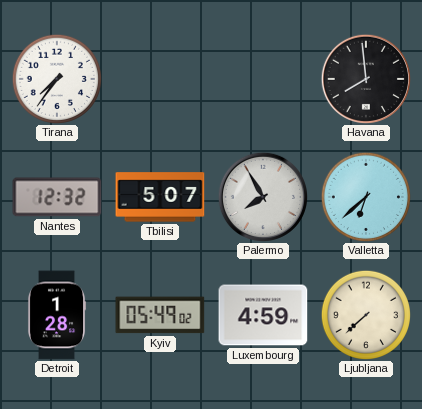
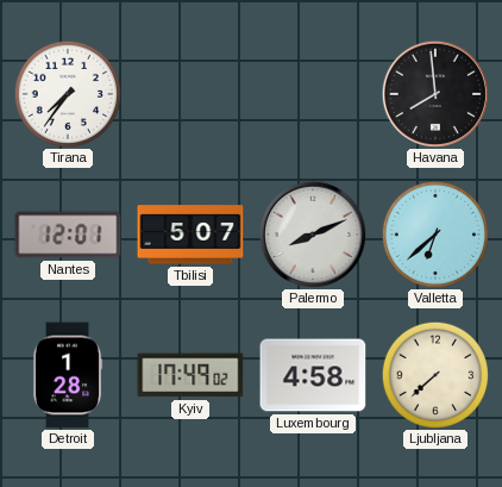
Nantes: 12:32 -> 12:01
Palermo: 7:55 -> 8:11
Kyiv: 05:49 -> 17:49
Luxembourg: 4:59 -> 4:58
